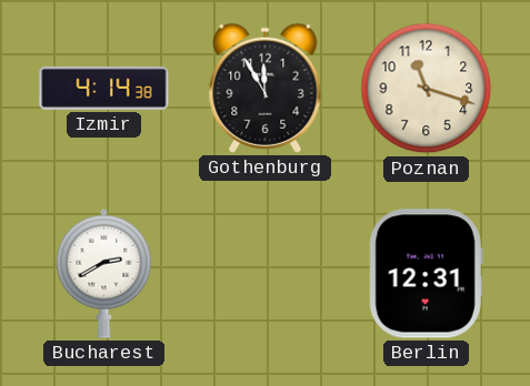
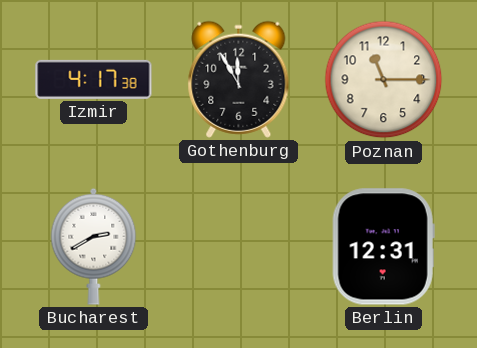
Izmir: 4:14 -> 4:17
Poznan: 11:18 -> 11:15
